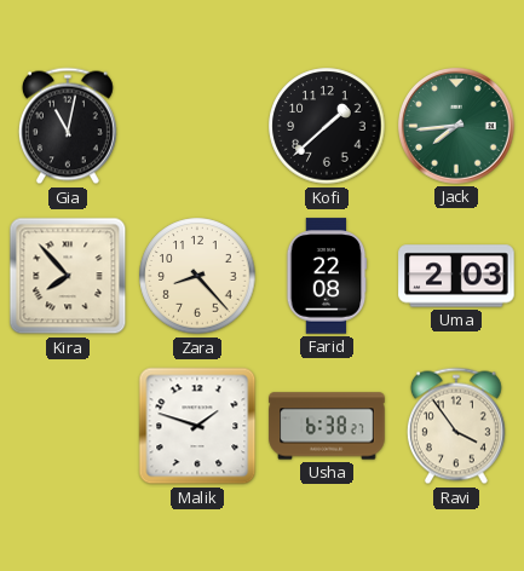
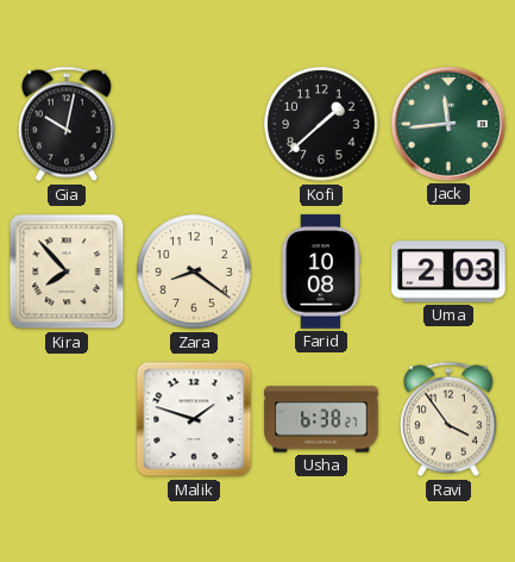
Gia: 11:02 -> 10:02
Jack: 7:44 -> 11:44
Zara: 8:23 -> 8:21
Farid: 22:08 -> 10:08
